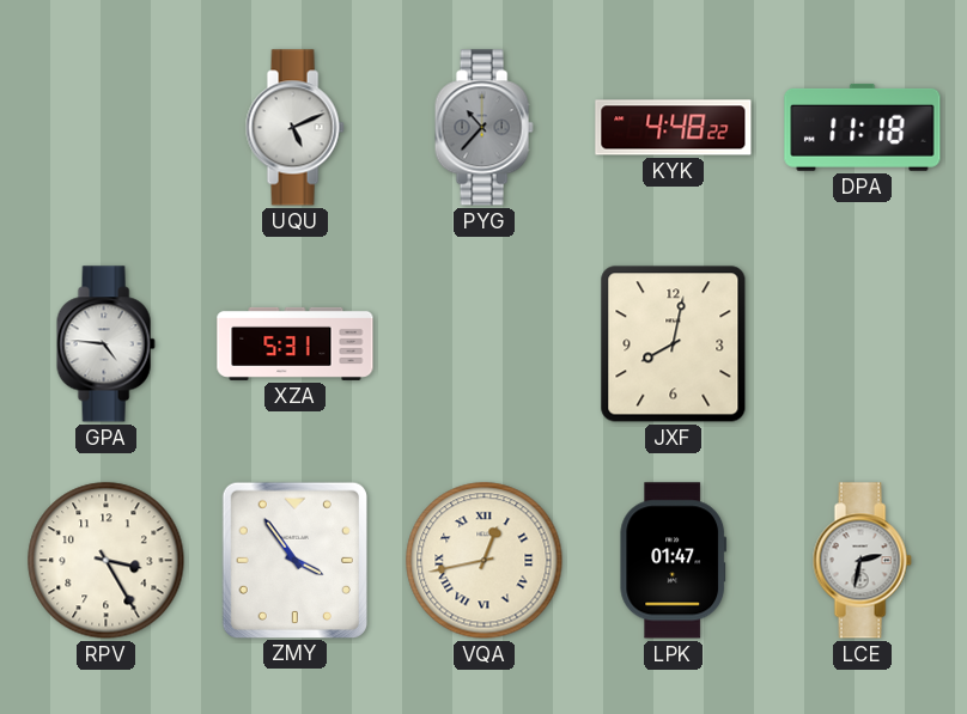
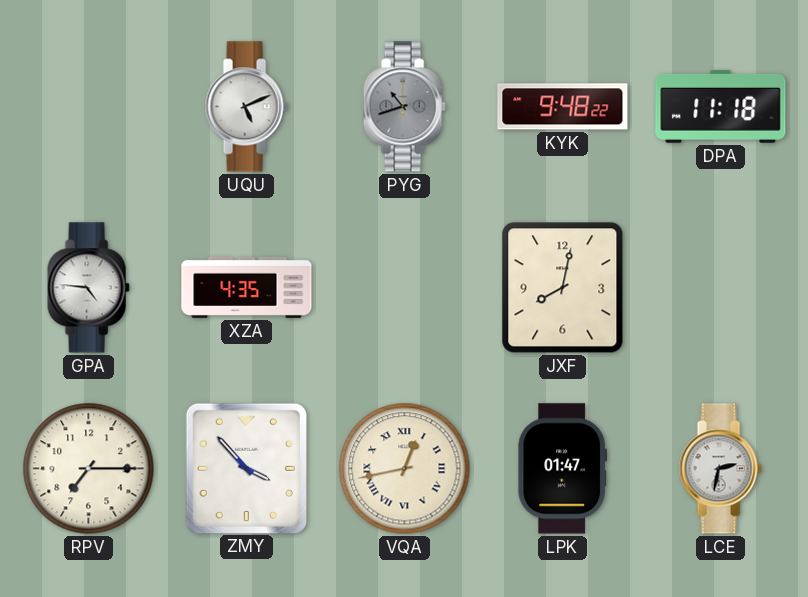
PYG: 10:37 -> 10:42
KYK: 4:48 -> 9:48
XZA: 5:31 -> 4:35
RPV: 3:25 -> 7:15
ZMY: 3:54 -> 3:53
